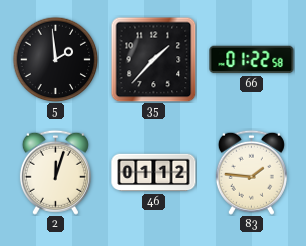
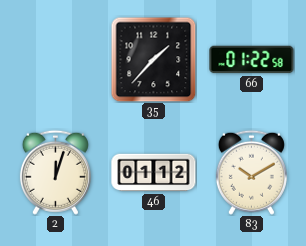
5: 1:59 -> none
83: 1:46 -> 10:10
